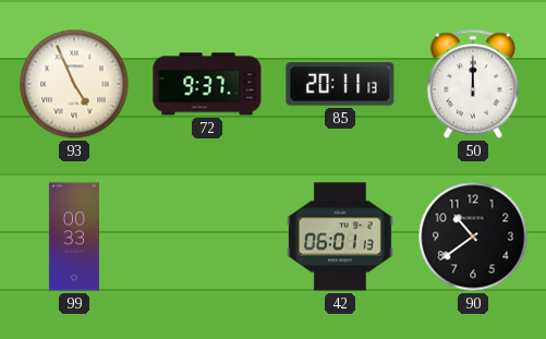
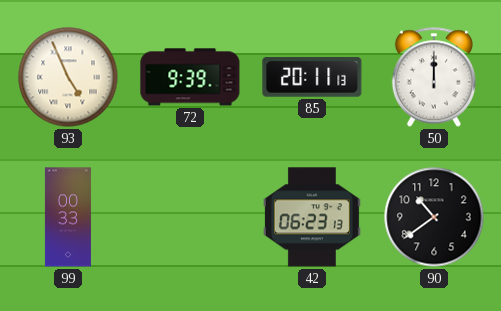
72: 9:37 -> 9:39
42: 06:01 -> 06:23
